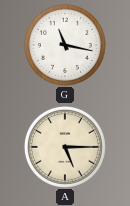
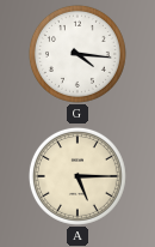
G: 11:17 -> 4:16
